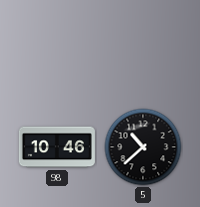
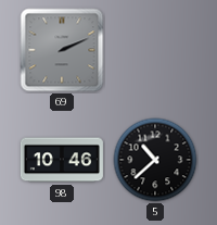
69: none -> 2:11
